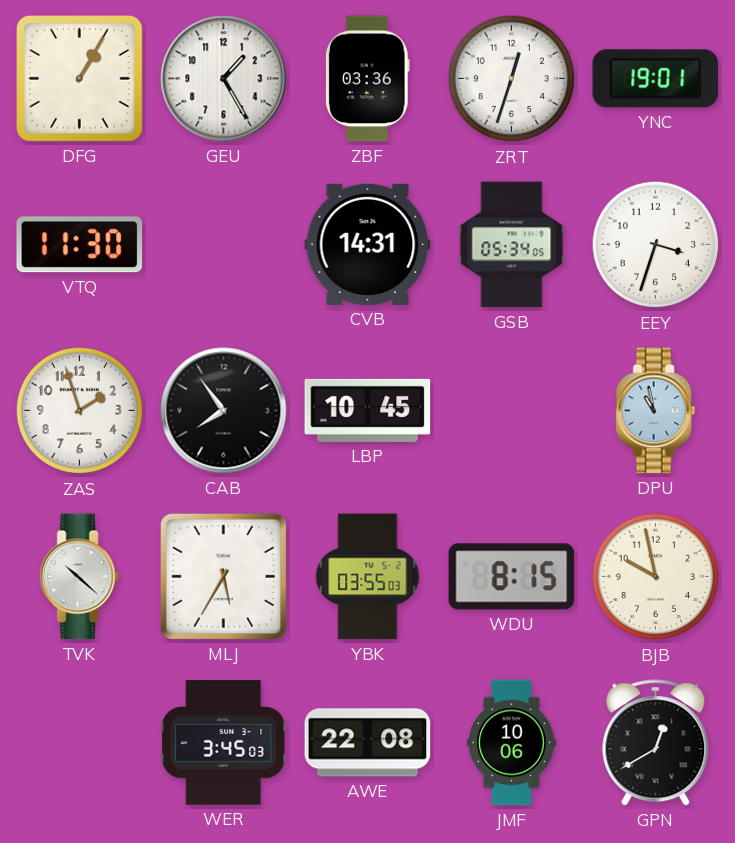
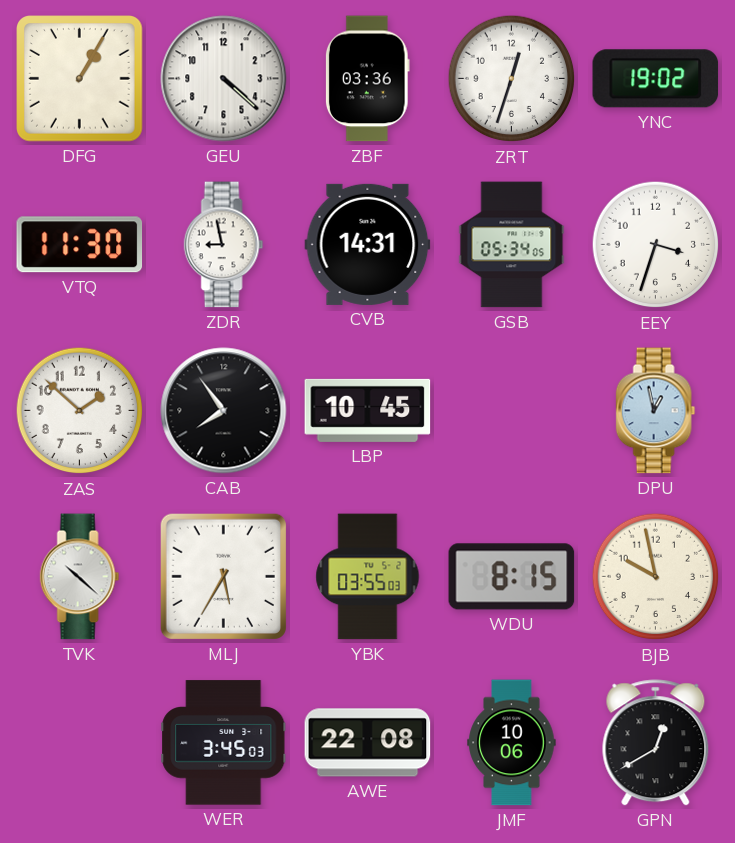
GEU: 1:25 -> 4:22
YNC: 19:01 -> 19:02
ZDR: none -> 8:58
ZAS: 1:57 -> 1:52
DPU: 10:58 -> 12:58
